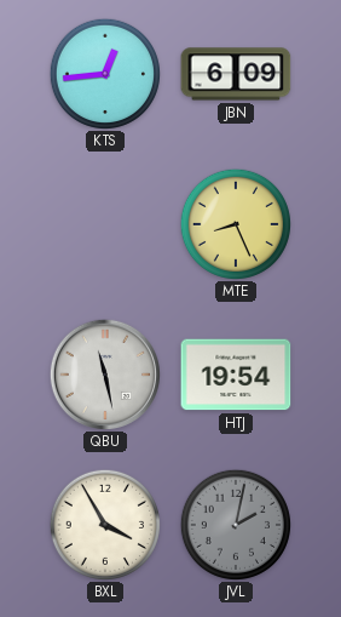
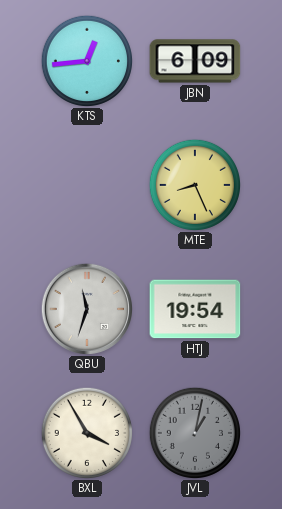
QBU: 11:28 -> 11:33
JVL: 2:02 -> 1:02
